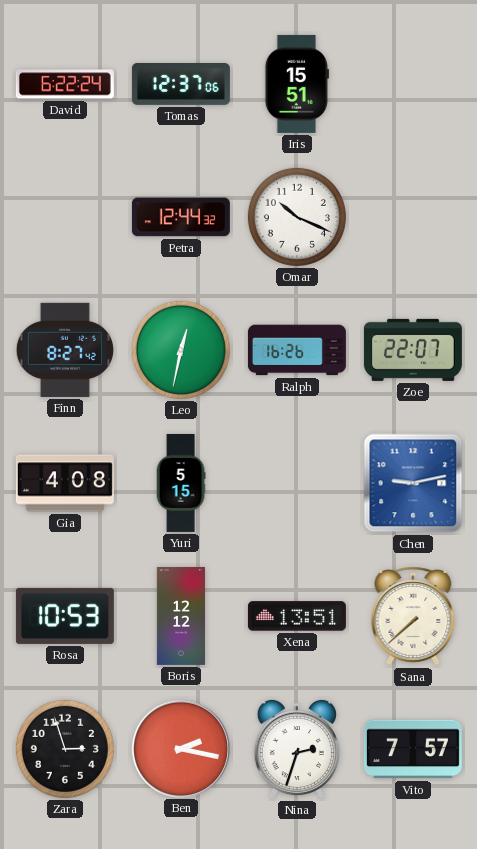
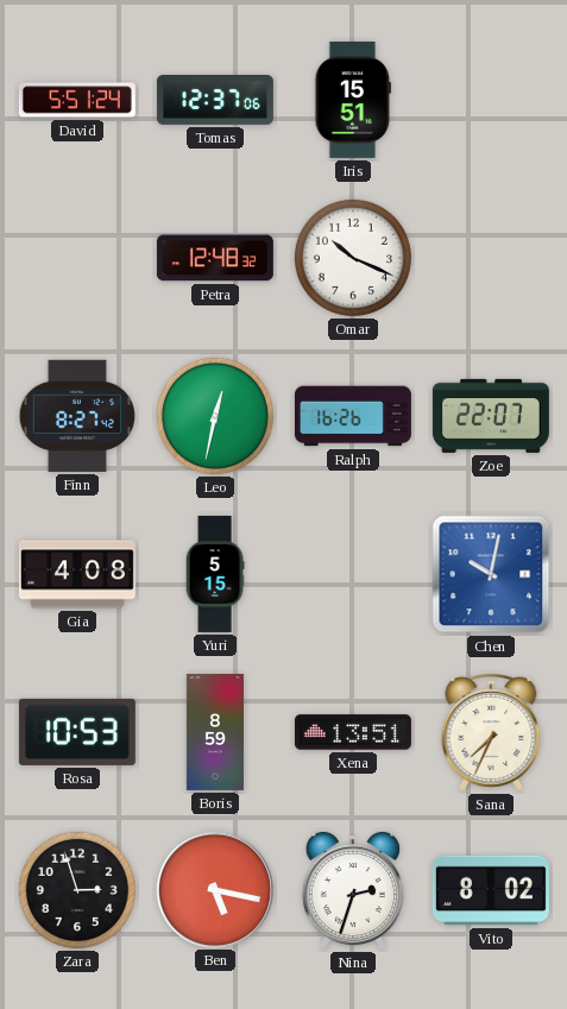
David: 6:22 -> 5:51
Petra: 12:44 -> 12:48
Chen: 9:13 -> 10:02
Boris: 12:12 -> 8:59
Sana: 7:38 -> 7:34
Ben: 2:17 -> 5:17
Vito: 7:57 -> 8:02
